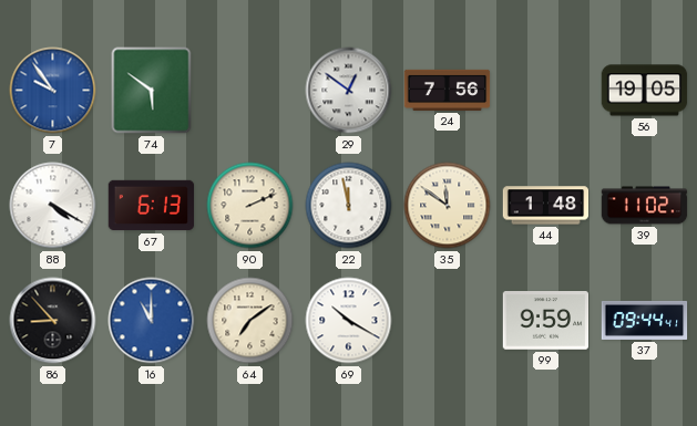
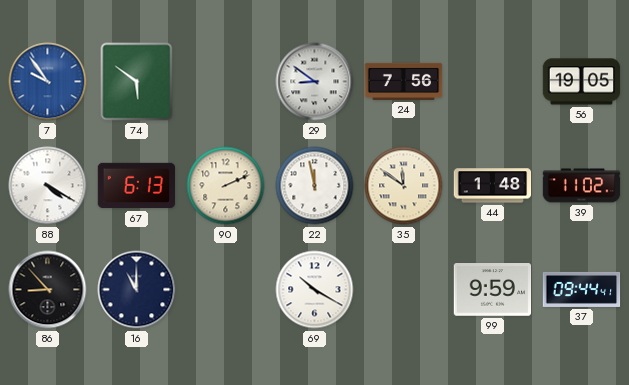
29: 12:51 -> 8:51
16 dial: blue -> navy
64: 7:09 -> none
